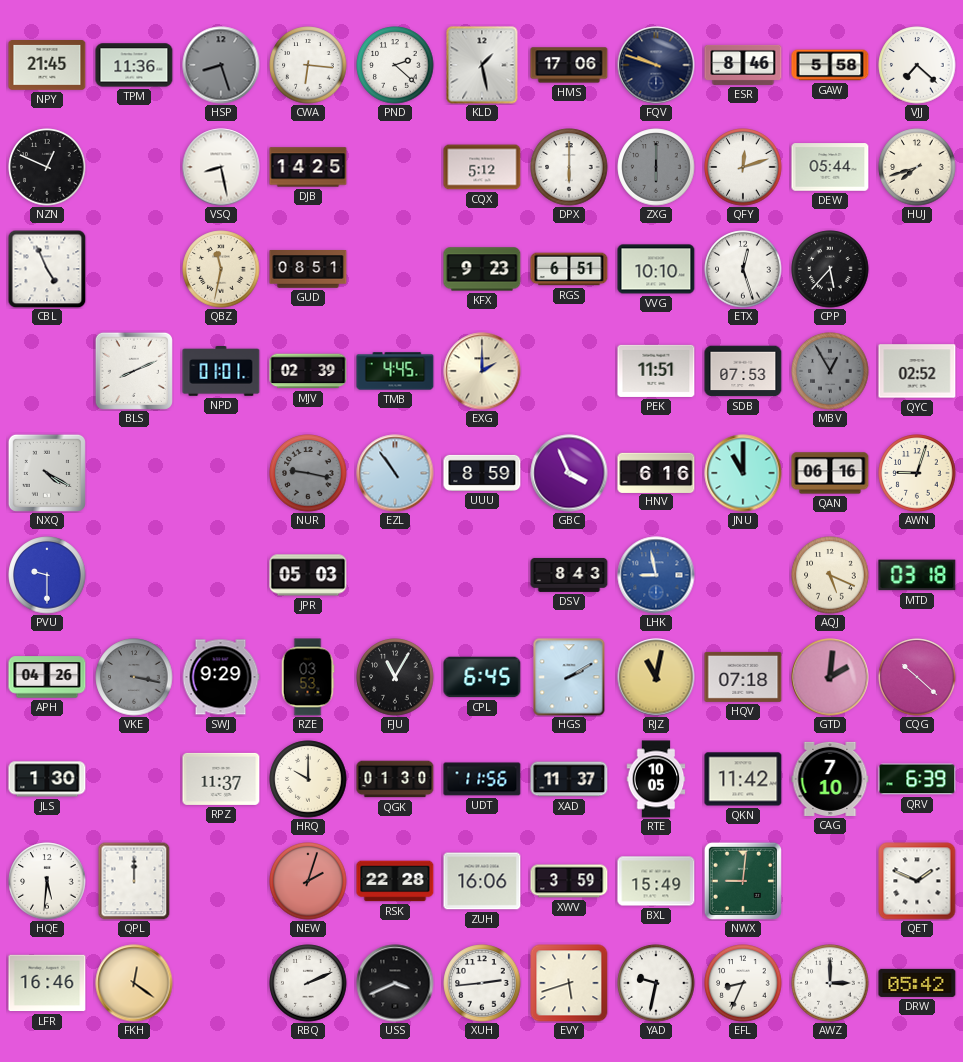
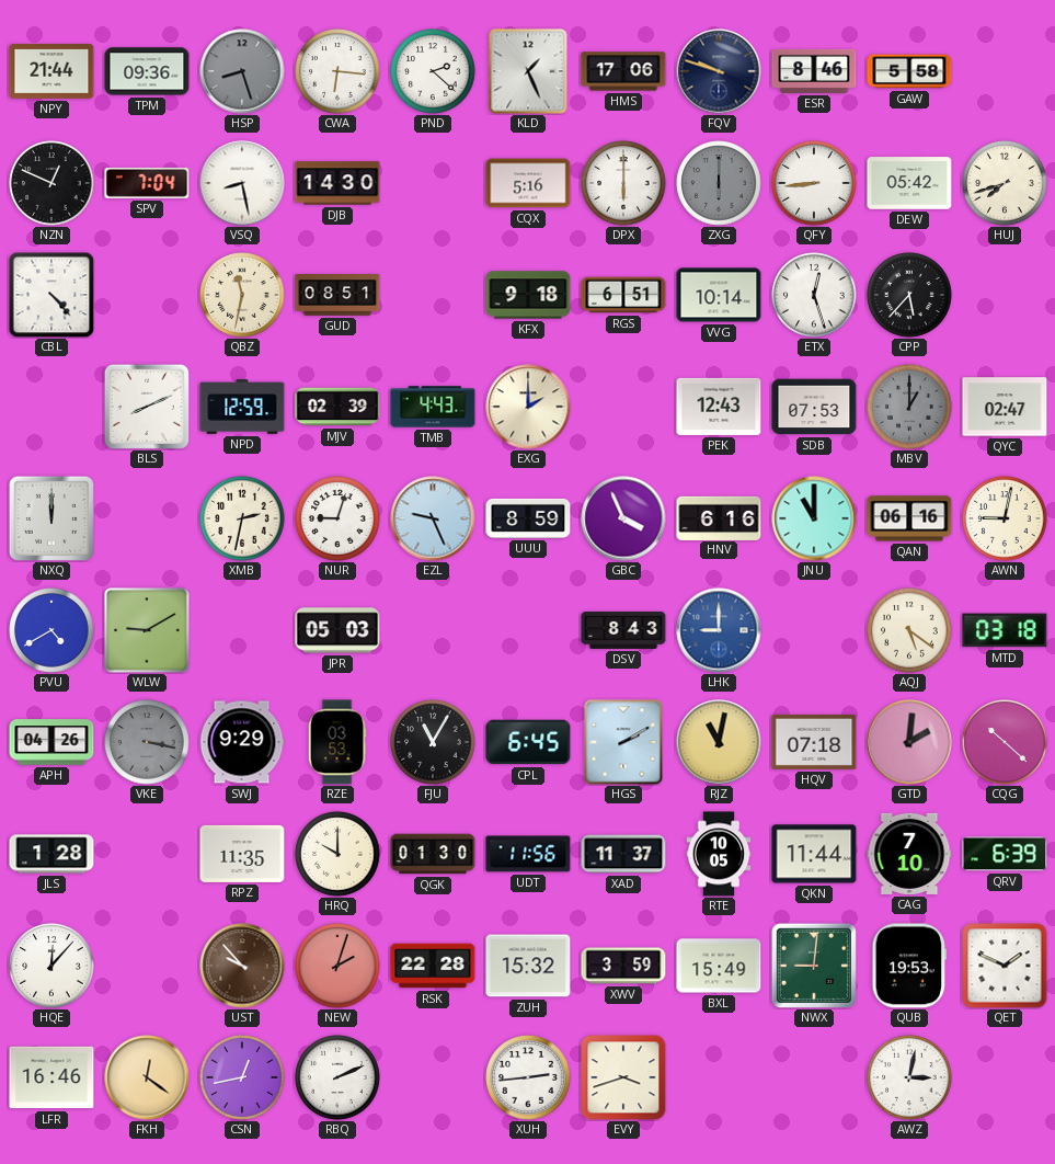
NPY: 21:45 -> 21:44
TPM: 11:36 -> 09:36
KLD: 1:28 -> 1:26
VJJ: 7:22 -> none
SPV: none -> 7:04
DJB: 14:25 -> 14:30
CQX: 5:12 -> 5:16
QFY: 12:12 -> 8:44
DEW: 05:44 -> 05:42
CBL: 4:56 -> 4:23
KFX: 9:23 -> 9:18
VVG: 10:10 -> 10:14
NPD: 01:01 -> 12:59
TMB: 4:45 -> 4:43
PEK: 11:51 -> 12:43
MBV: 12:55 -> 1:00
QYC: 02:52 -> 02:47
NXQ: 4:20 -> 12:00
XMB: none -> 2:32
NUR: 9:17 -> 9:03
NUR dial: grey -> white
EZL: 10:54 -> 9:26
AWN: 9:03 -> 9:02
PVU: 9:30 -> 4:40
WLW: none -> 9:10
LHK: 8:58 -> 9:00
AQJ: 5:19 -> 5:21
JLS: 1:30 -> 1:28
RPZ: 11:37 -> 11:35
QKN: 11:42 -> 11:44
HQE: 5:31 -> 12:07
QPL: 12:00 -> none
UST: none -> 9:53
ZUH: 16:06 -> 15:32
QUB: none -> 19:53
CSN: none -> 12:43
USS: 3:41 -> none
EVY: 5:42 -> 3:42
YAD: 9:32 -> none
EFL: 8:34 -> none
AWZ: 3:00 -> 3:02
DRW: 05:42 -> none
